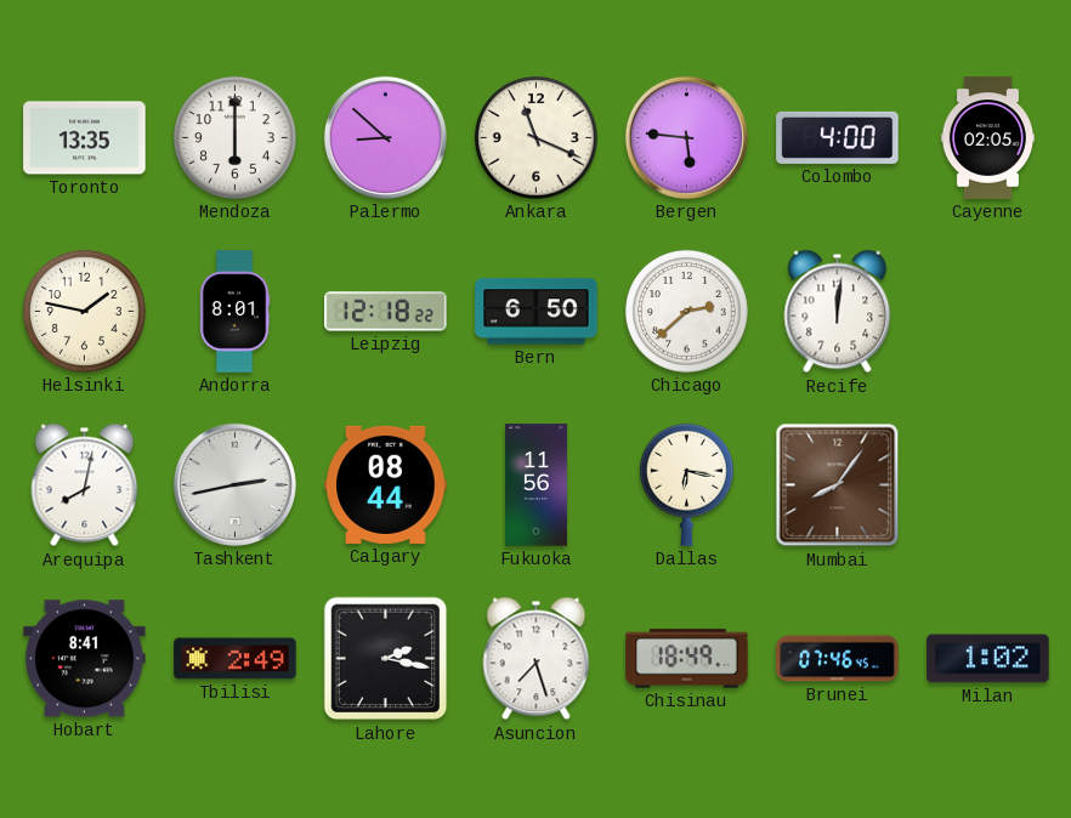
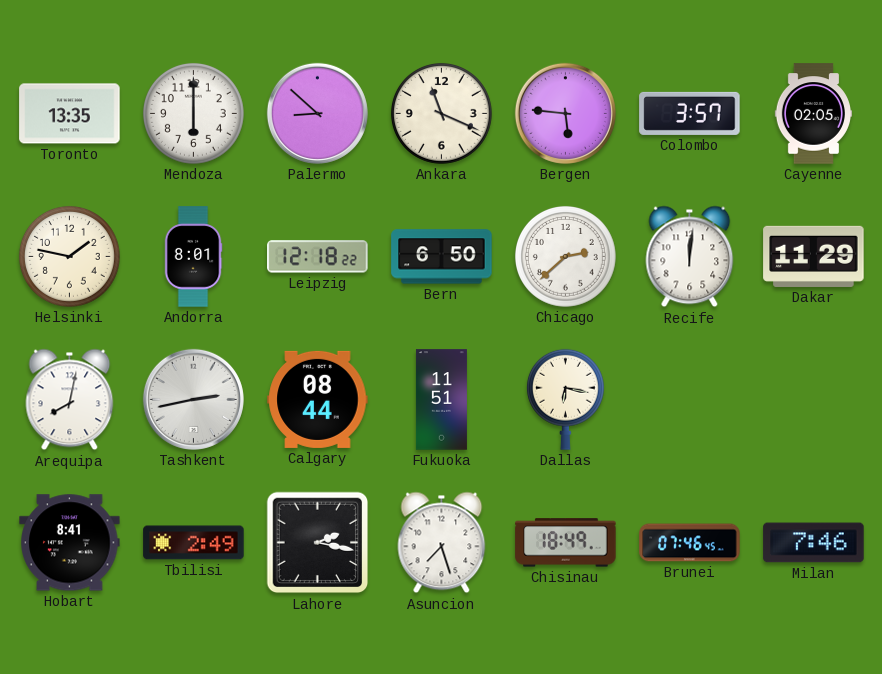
Colombo: 4:00 -> 3:57
Dakar: none -> 11:29
Fukuoka: 11:56 -> 11:51
Mumbai: 8:06 -> none
Milan: 1:02 -> 7:46
